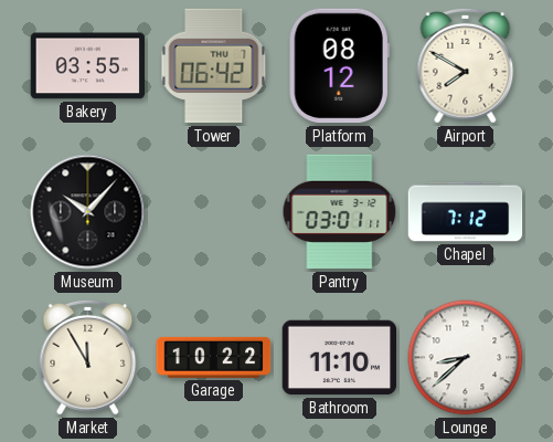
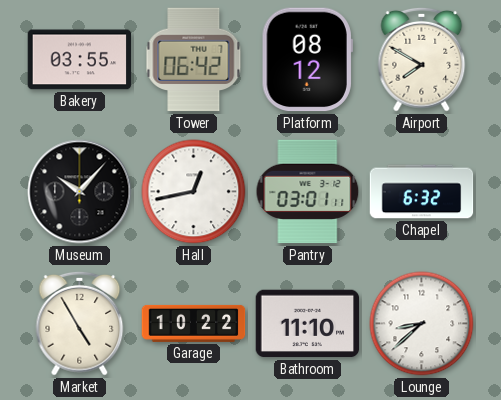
Hall: none -> 12:43
Chapel: 7:12 -> 6:32
Market: 11:55 -> 4:55
